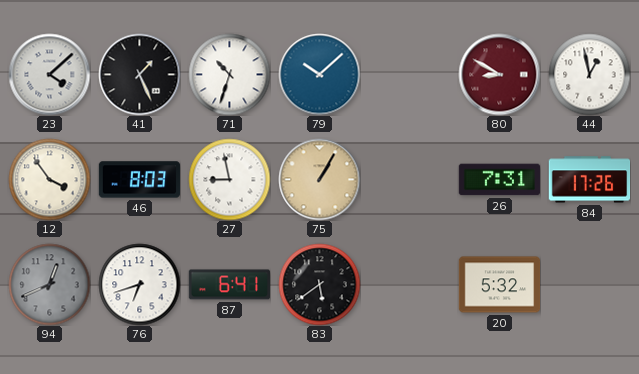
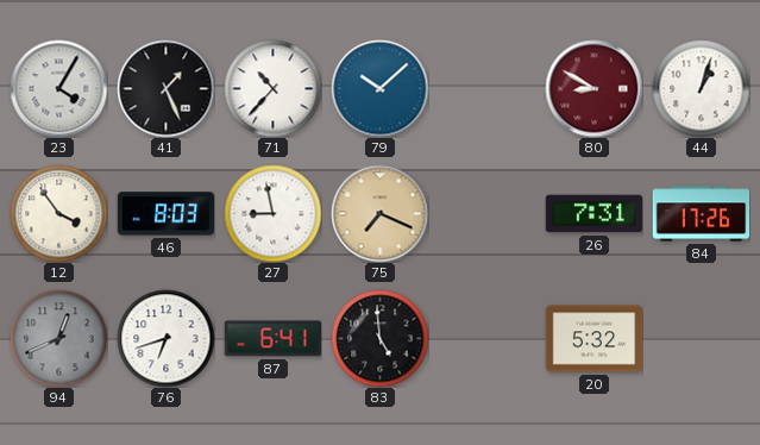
23: 4:08 -> 4:05
71: 10:33 -> 10:37
44: 12:58 -> 1:03
75: 1:05 -> 7:19
83: 5:39 -> 4:59
